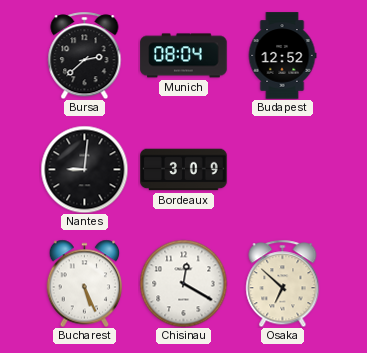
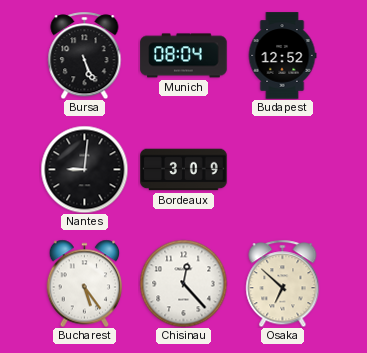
Bursa: 2:38 -> 5:26
Bucharest: 5:26 -> 5:24
Chisinau: 12:20 -> 12:23
